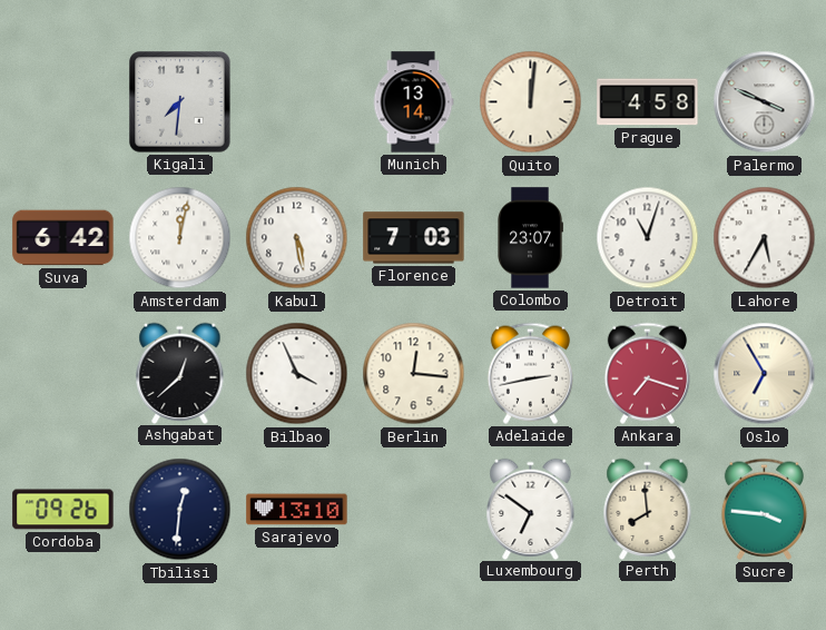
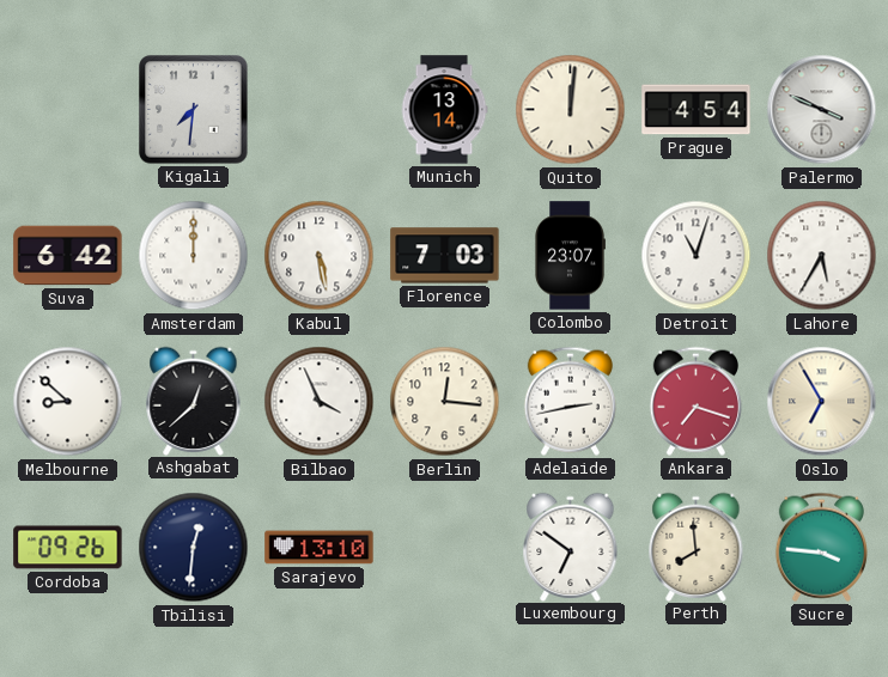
Prague: 4:58 -> 4:54
Amsterdam: 12:02 -> 12:00
Melbourne: none -> 8:52
